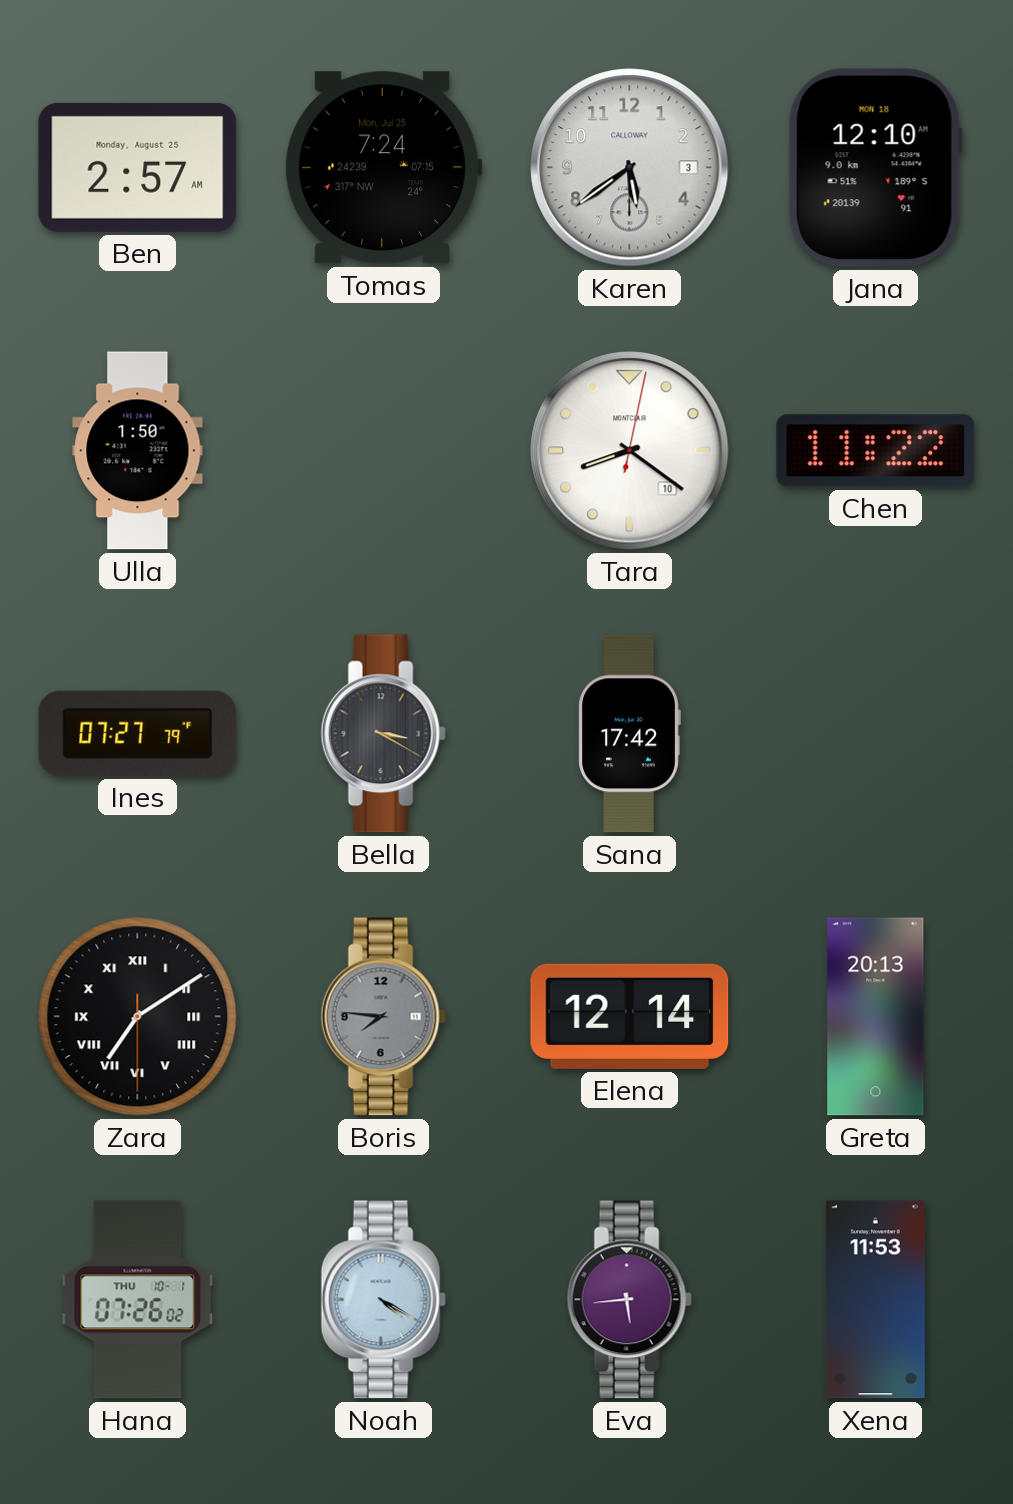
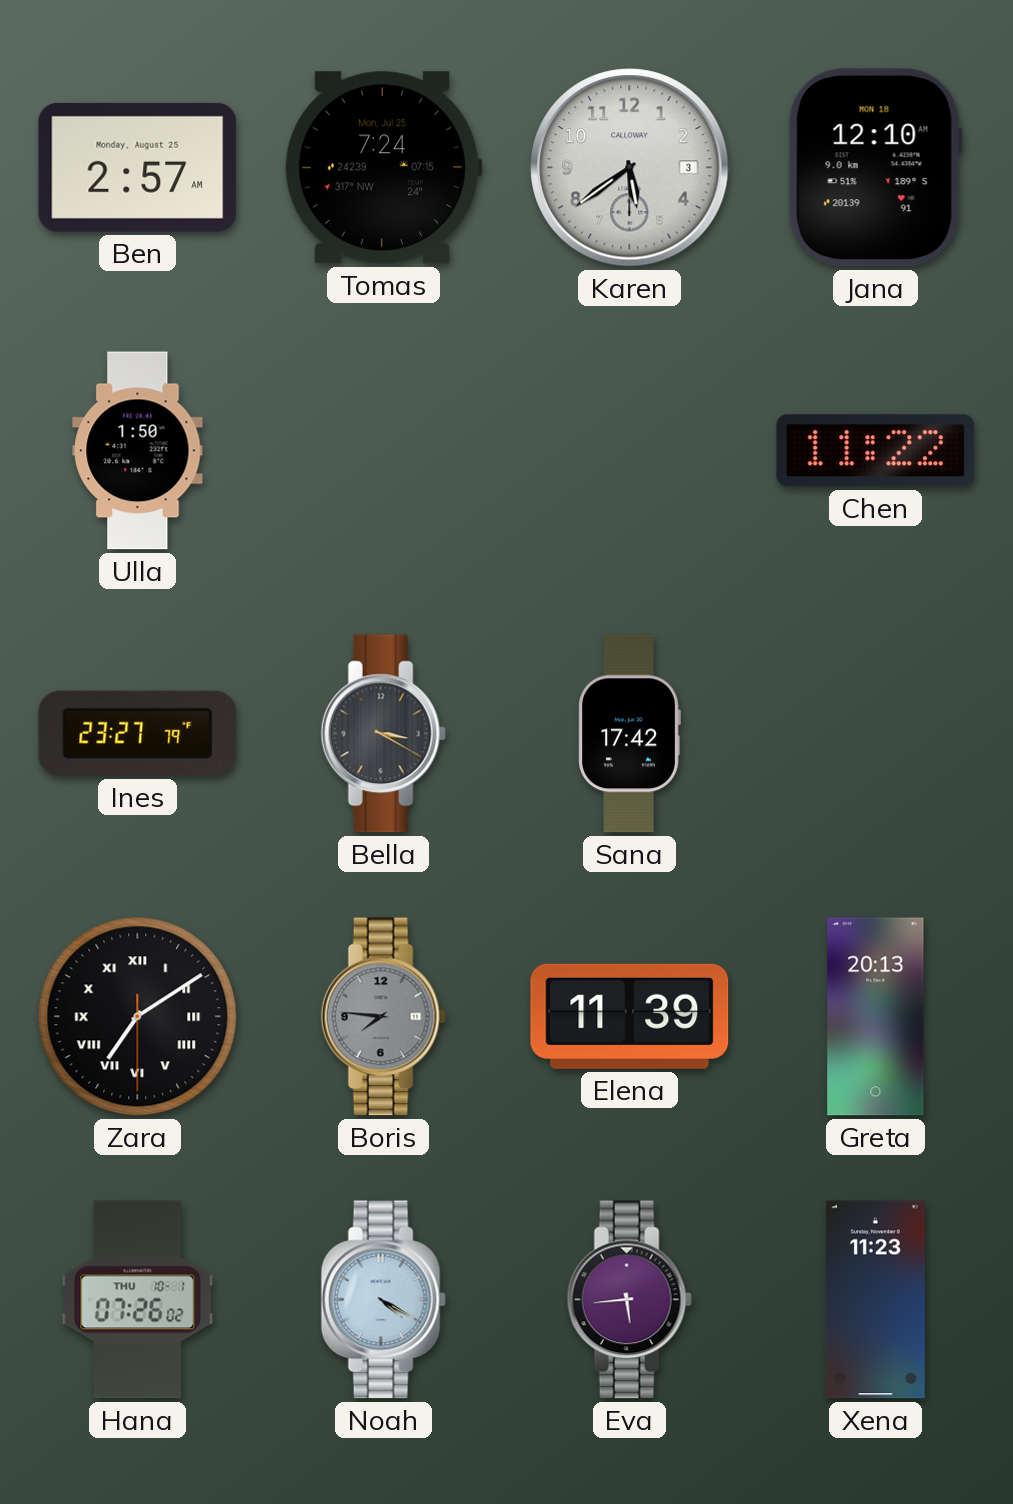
Tara: 8:21 -> none
Ines: 07:27 -> 23:27
Elena: 12:14 -> 11:39
Xena: 11:53 -> 11:23
